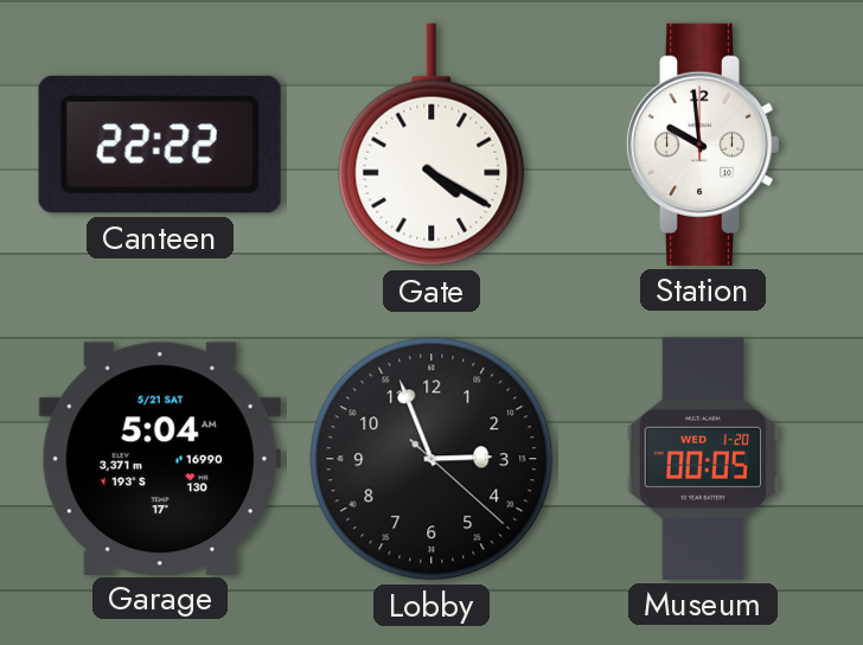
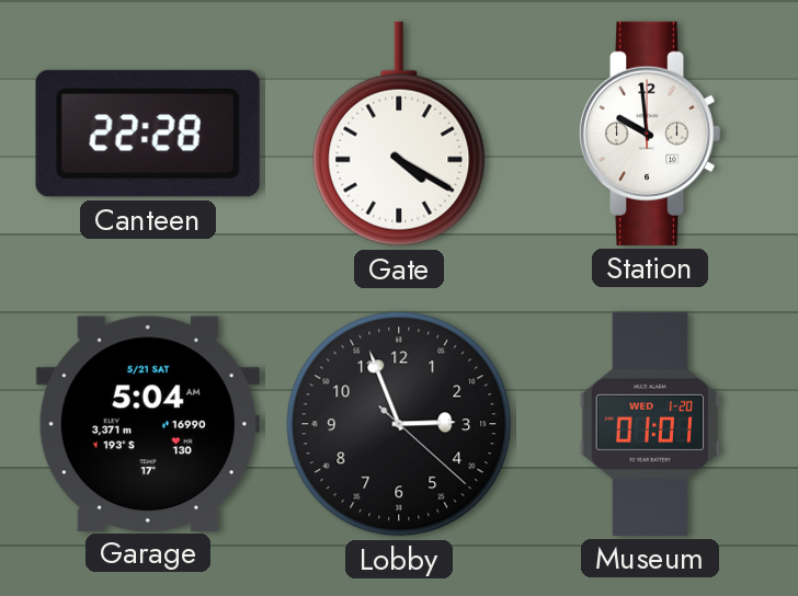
Canteen: 22:22 -> 22:28
Museum: 00:05 -> 01:01
